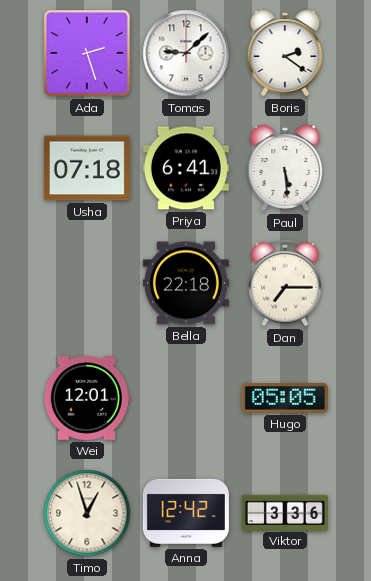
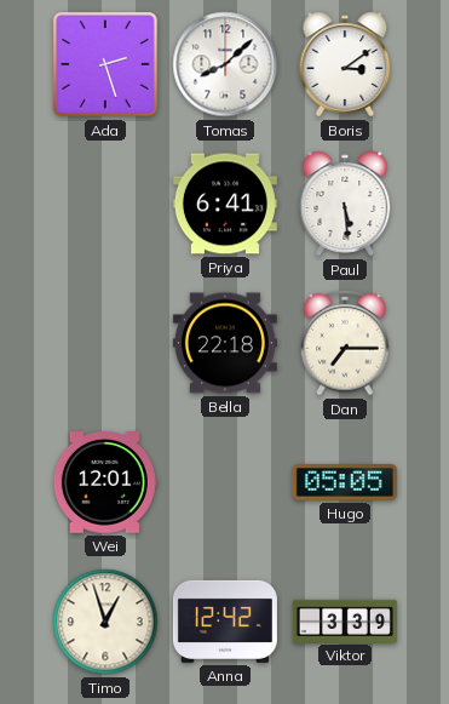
Tomas: 9:08 -> 8:08
Boris: 2:21 -> 3:09
Usha: 07:18 -> none
Viktor: 3:36 -> 3:39
